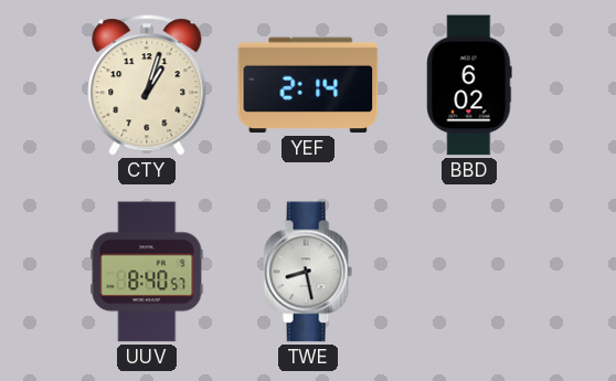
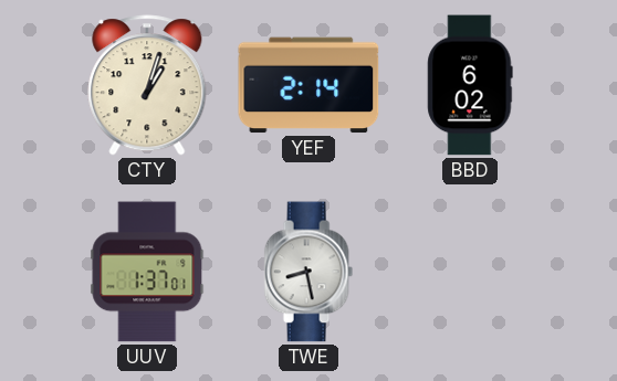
UUV: 8:40 -> 1:37
